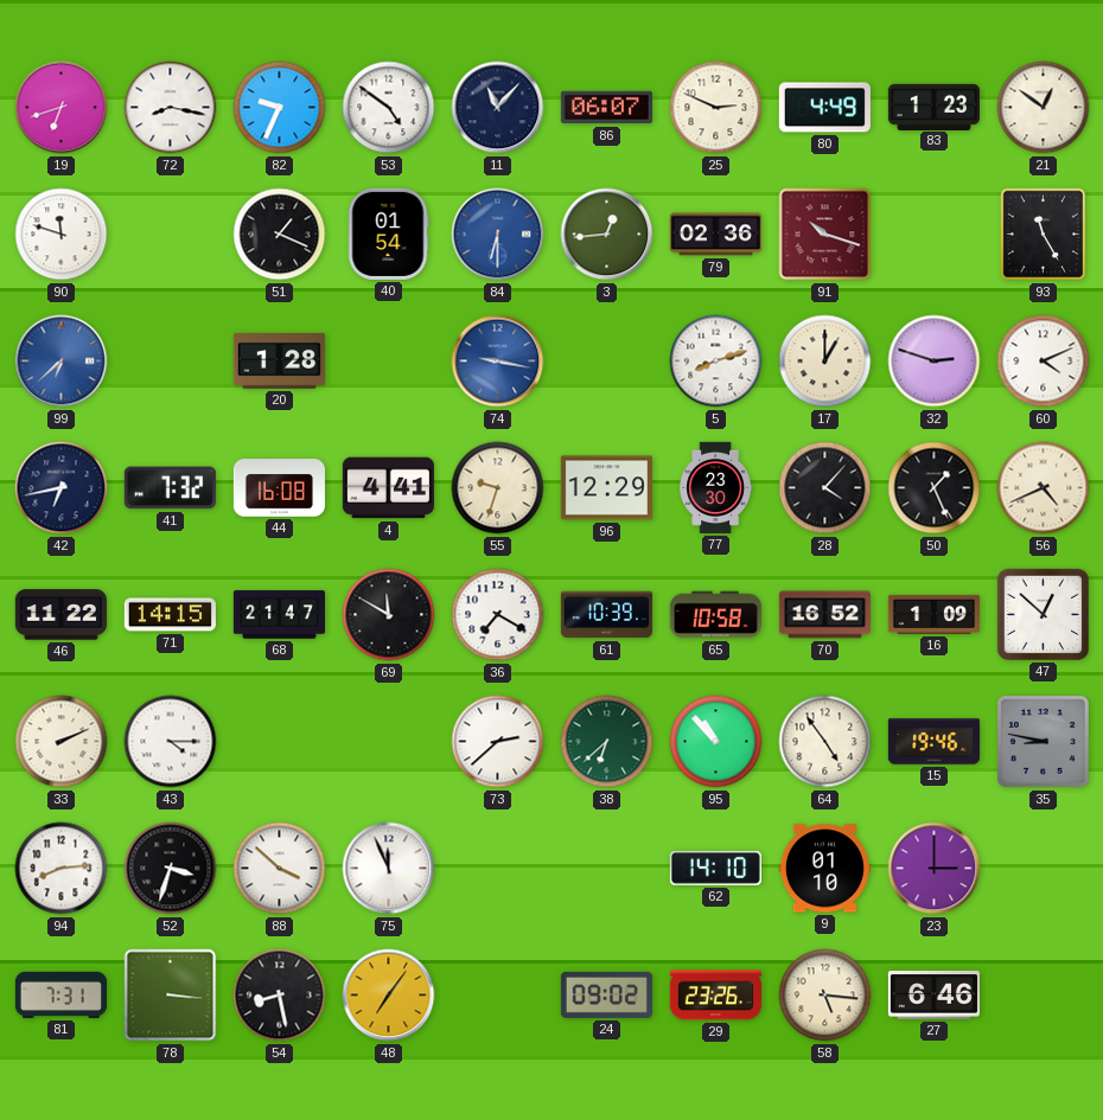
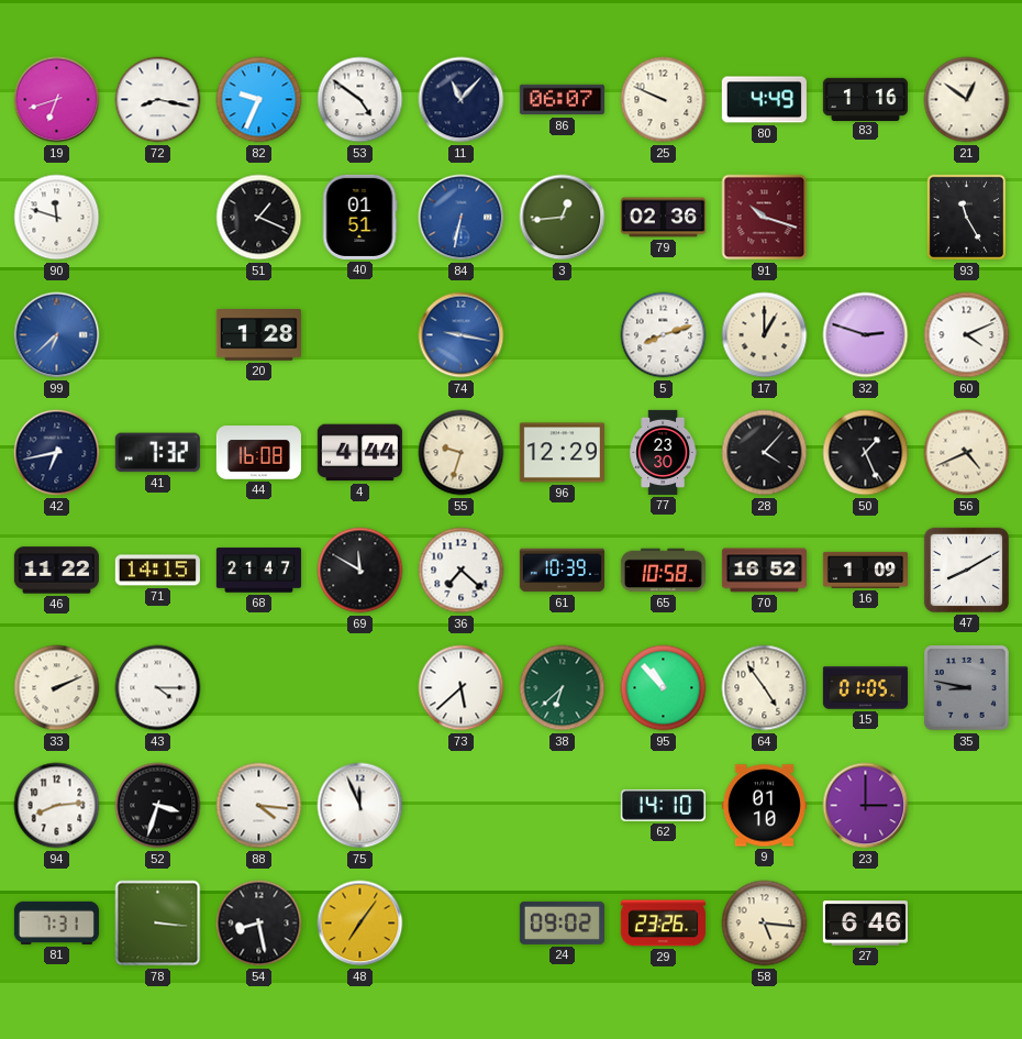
25: 2:49 -> 9:49
83: 1:23 -> 1:16
40: 01:54 -> 01:51
84: 6:30 -> 6:32
4: 4:41 -> 4:44
36: 7:20 -> 7:22
47: 12:52 -> 8:10
73: 2:38 -> 5:38
15: 19:46 -> 01:05
88: 3:52 -> 4:16
